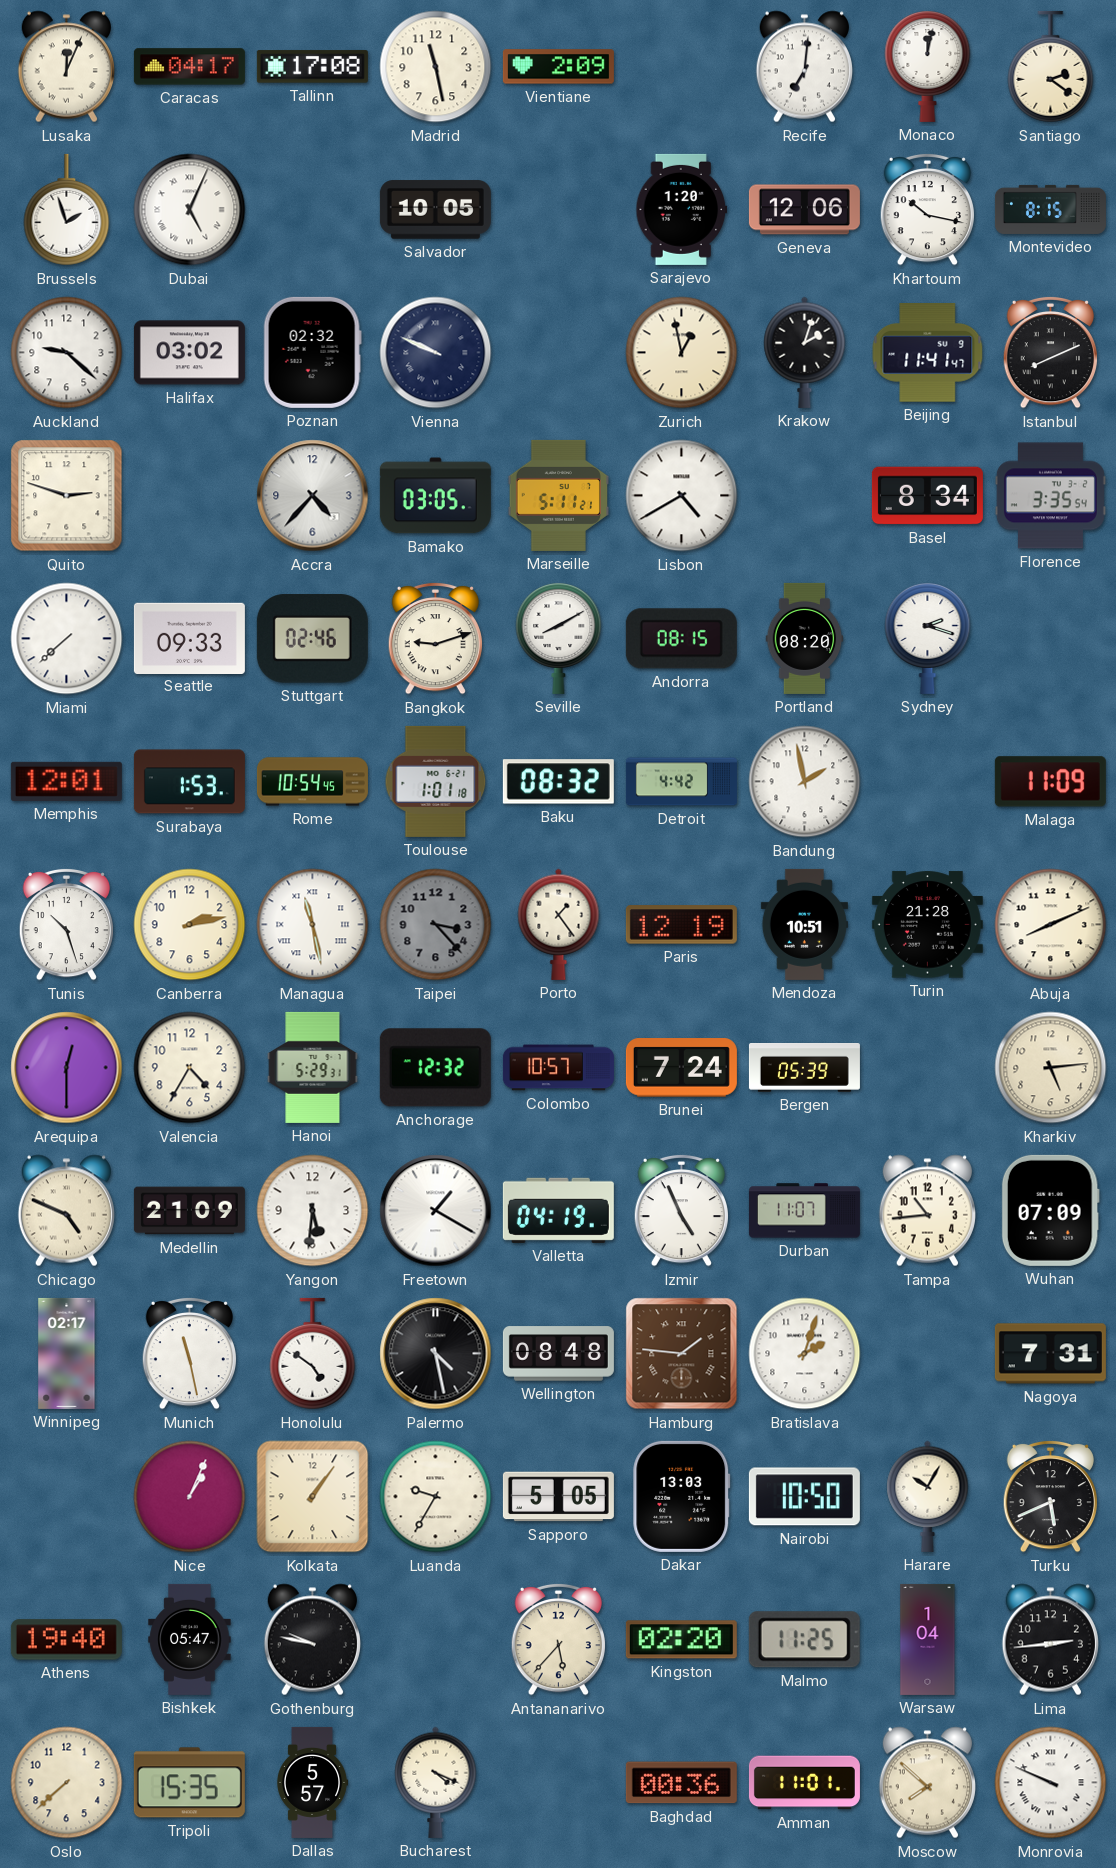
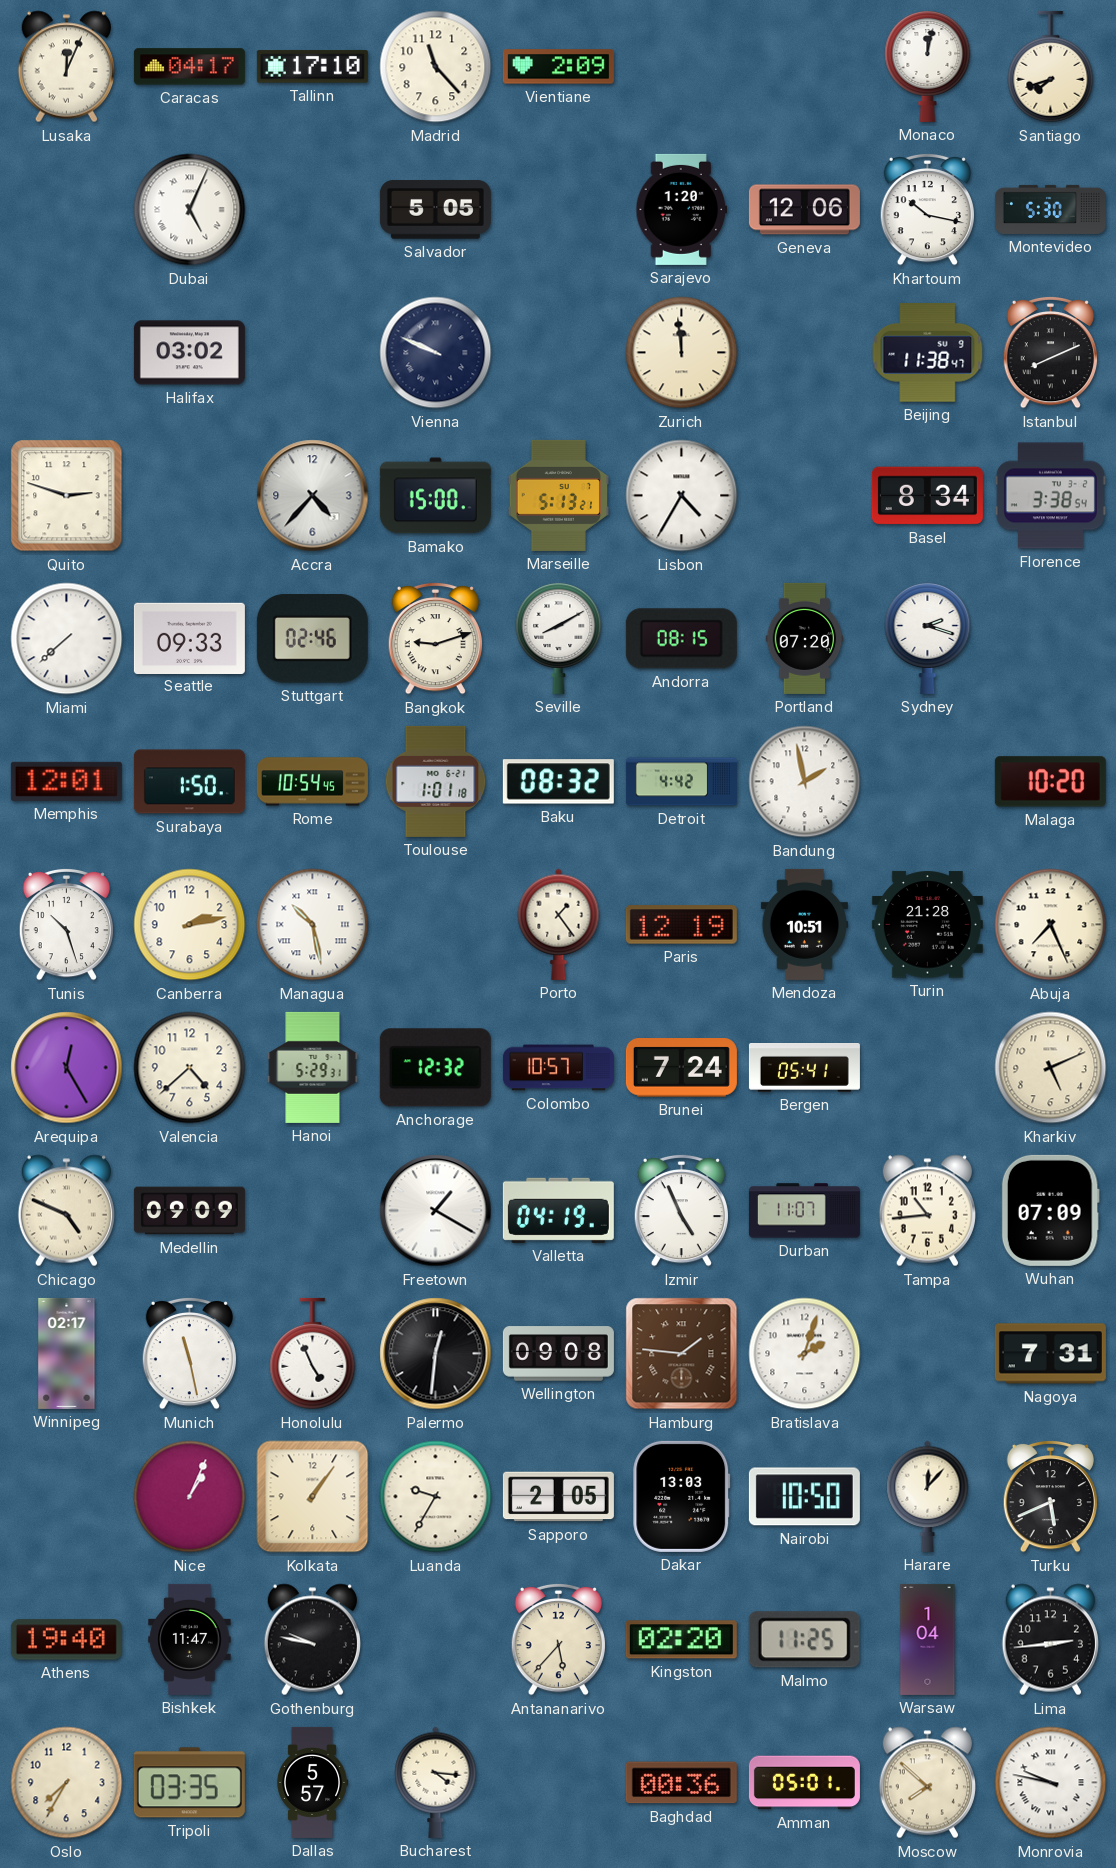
Tallinn: 17:08 -> 17:10
Madrid: 11:28 -> 11:23
Recife: 7:01 -> none
Santiago: 2:21 -> 7:42
Brussels: 1:57 -> none
Salvador: 10:05 -> 5:05
Montevideo: 8:15 -> 5:30
Auckland: 9:22 -> none
Poznan: 02:32 -> none
Zurich: 12:58 -> 11:59
Krakow: 2:03 -> none
Beijing: 11:41 -> 11:38
Bamako: 03:05 -> 15:00
Marseille: 5:11 -> 5:13
Lisbon: 4:40 -> 4:35
Florence: 3:35 -> 3:38
Portland: 08:20 -> 07:20
Surabaya: 1:53 -> 1:50
Malaga: 11:09 -> 10:20
Managua: 11:28 -> 10:28
Taipei: 3:23 -> none
Abuja: 8:11 -> 7:26
Arequipa: 12:30 -> 12:25
Valencia: 4:35 -> 4:38
Bergen: 05:39 -> 05:41
Kharkiv: 5:14 -> 5:11
Medellin: 21:09 -> 09:09
Yangon: 5:31 -> none
Honolulu: 4:51 -> 4:56
Palermo: 4:28 -> 12:31
Wellington: 08:48 -> 09:08
Sapporo: 5:05 -> 2:05
Harare: 10:05 -> 12:07
Bishkek: 05:47 -> 11:47
Oslo: 7:38 -> 7:35
Tripoli: 15:35 -> 03:35
Bucharest: 4:19 -> 4:16
Amman: 11:01 -> 05:01
Monrovia: 9:49 -> 9:47
